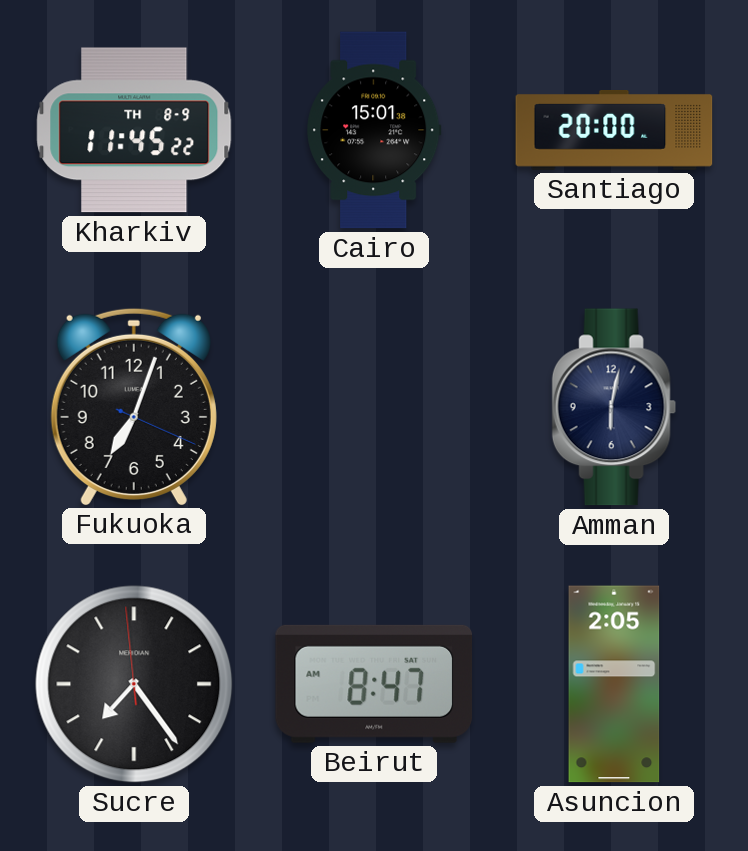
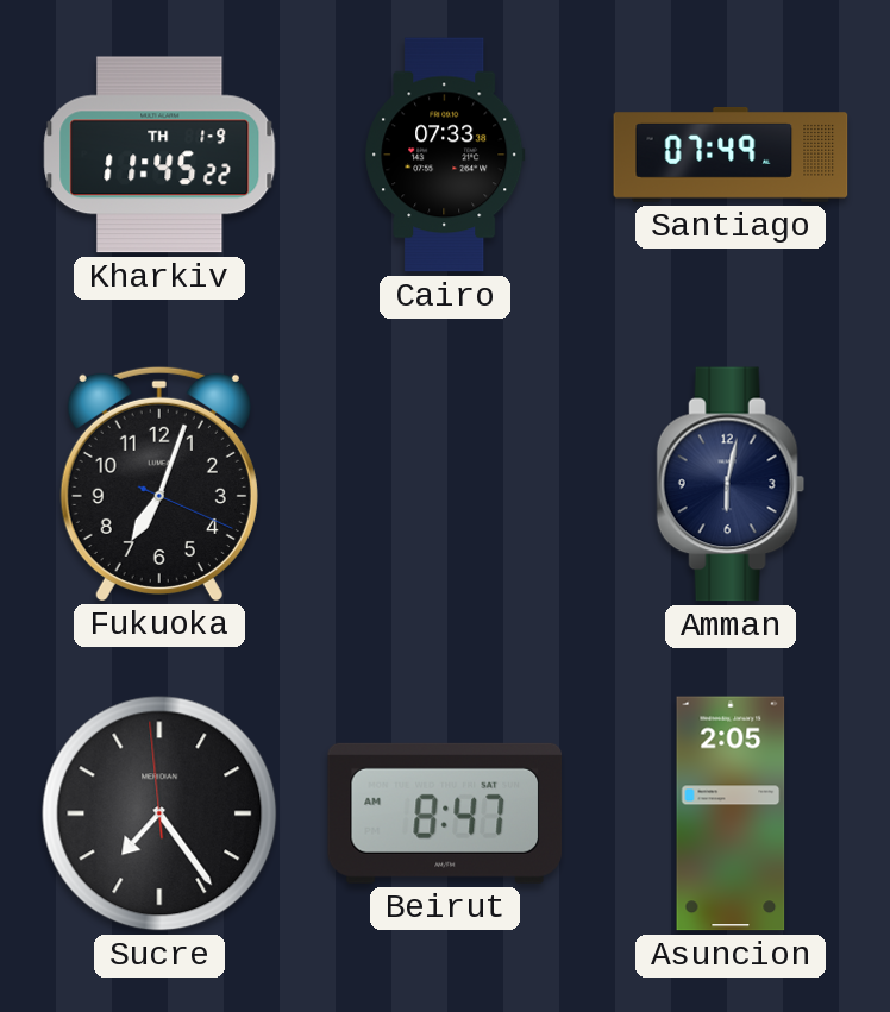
Kharkiv date: TH 8-9 -> TH 1-9
Cairo: 15:01 -> 07:33
Santiago: 20:00 -> 07:49
